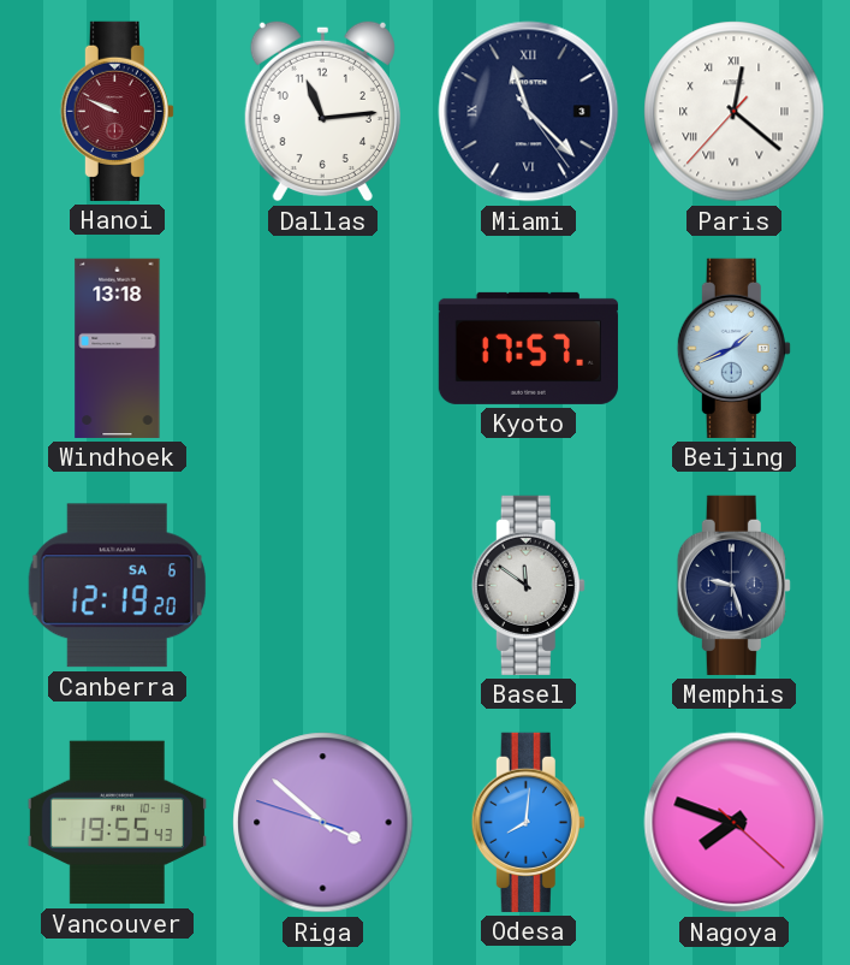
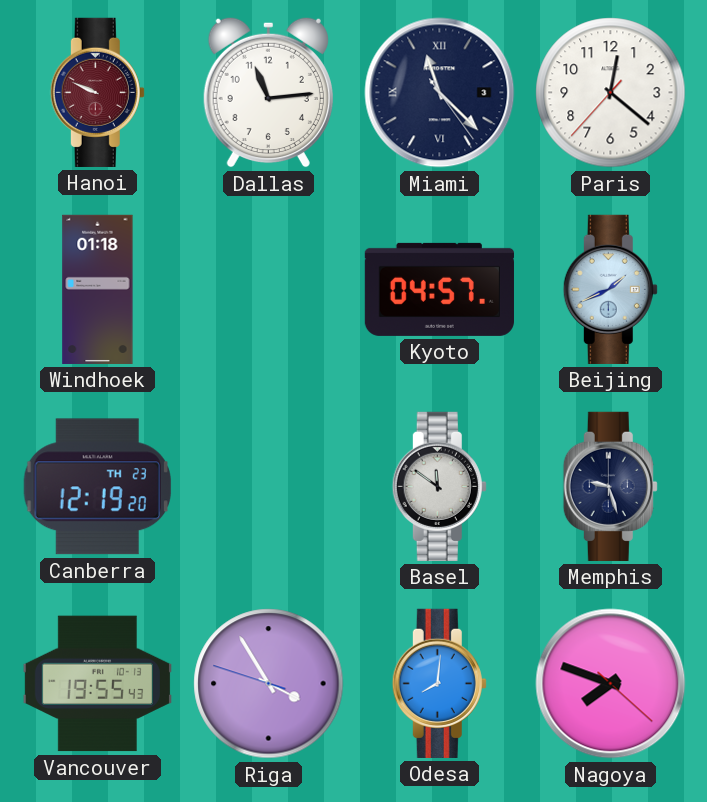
Paris numerals: Roman -> Arabic
Windhoek: 13:18 -> 01:18
Kyoto: 17:57 -> 04:57
Canberra date: SA 6 -> TH 23
Riga: 3:51 -> 3:54
